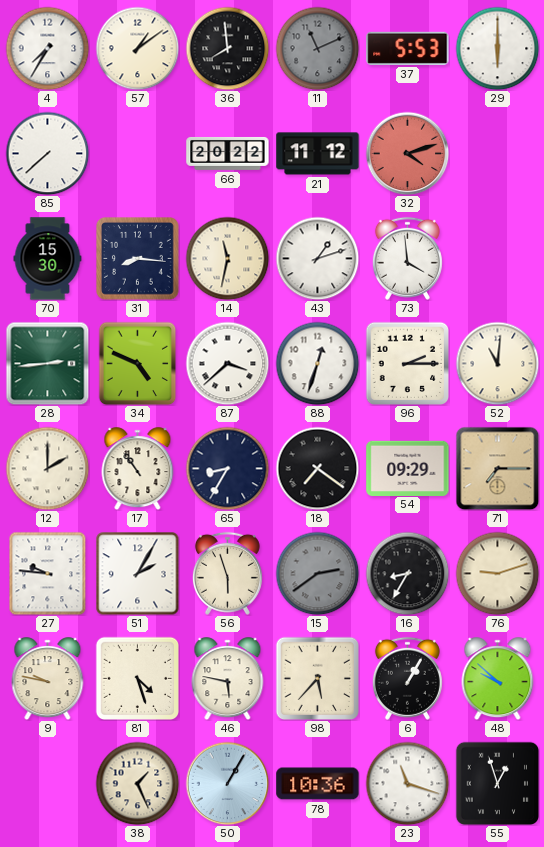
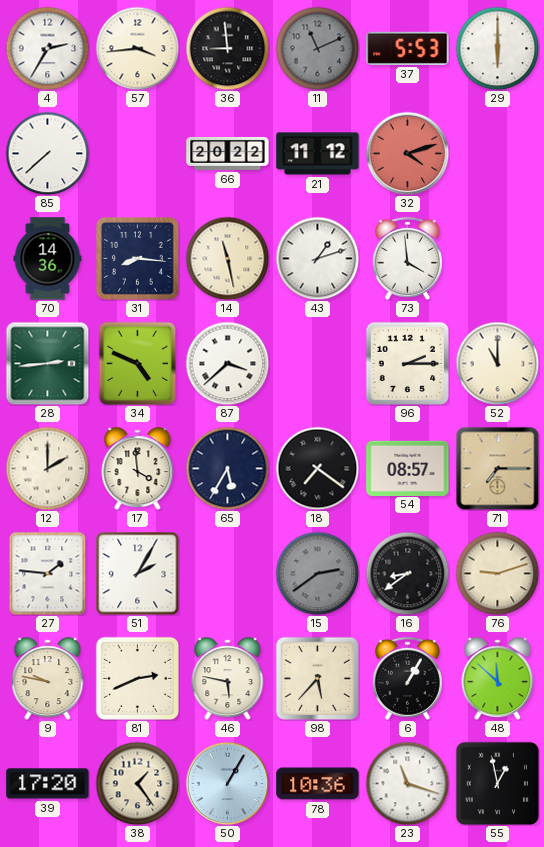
4: 7:35 -> 2:35
57: 1:09 -> 3:44
36: 7:59 -> 8:59
70: 15:30 -> 14:36
14: 11:32 -> 11:28
88: 12:33 -> none
52: 11:01 -> 11:00
17: 10:54 -> 3:59
65: 8:35 -> 5:35
54: 09:29 -> 08:57
27: 9:46 -> 1:46
56: 5:57 -> none
16: 8:35 -> 8:39
81: 4:27 -> 2:41
48: 9:52 -> 11:52
39: none -> 17:20
38: 1:26 -> 1:24
55: 12:57 -> 12:58
